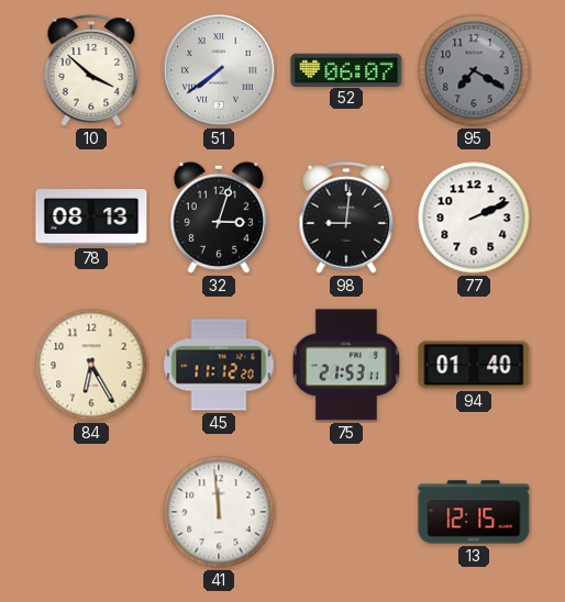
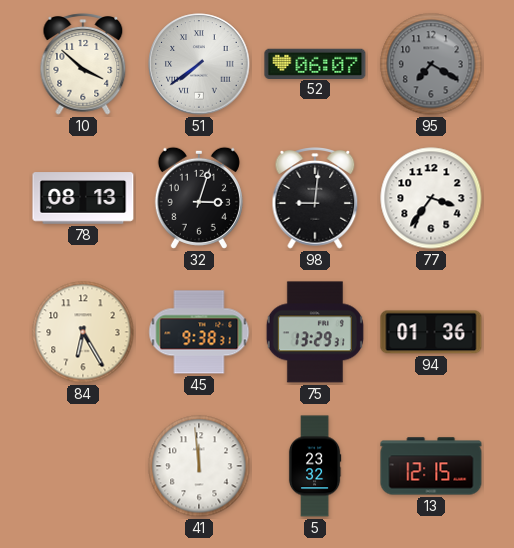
77: 2:11 -> 3:36
45: 11:12 -> 9:38
75: 21:53 -> 13:29
94: 01:40 -> 01:36
5: none -> 23:32
